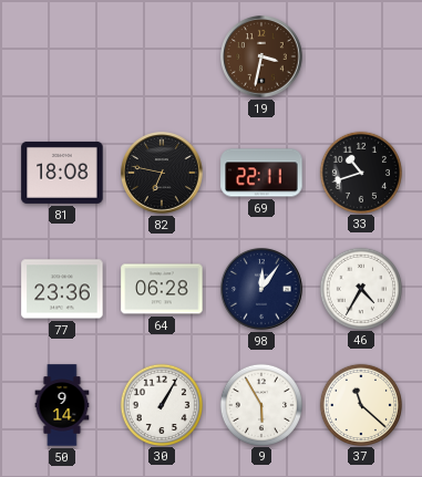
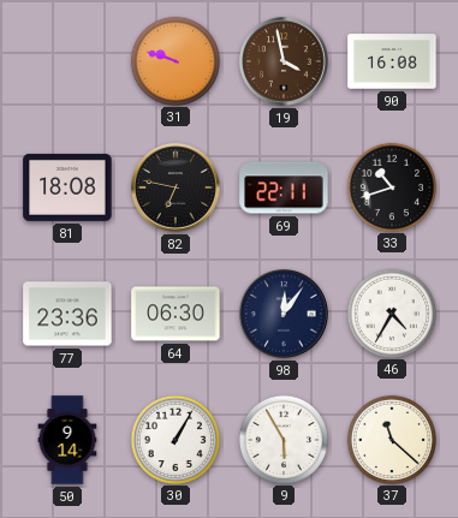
31: none -> 9:48
19: 3:32 -> 3:58
90: none -> 16:08
64: 06:28 -> 06:30
